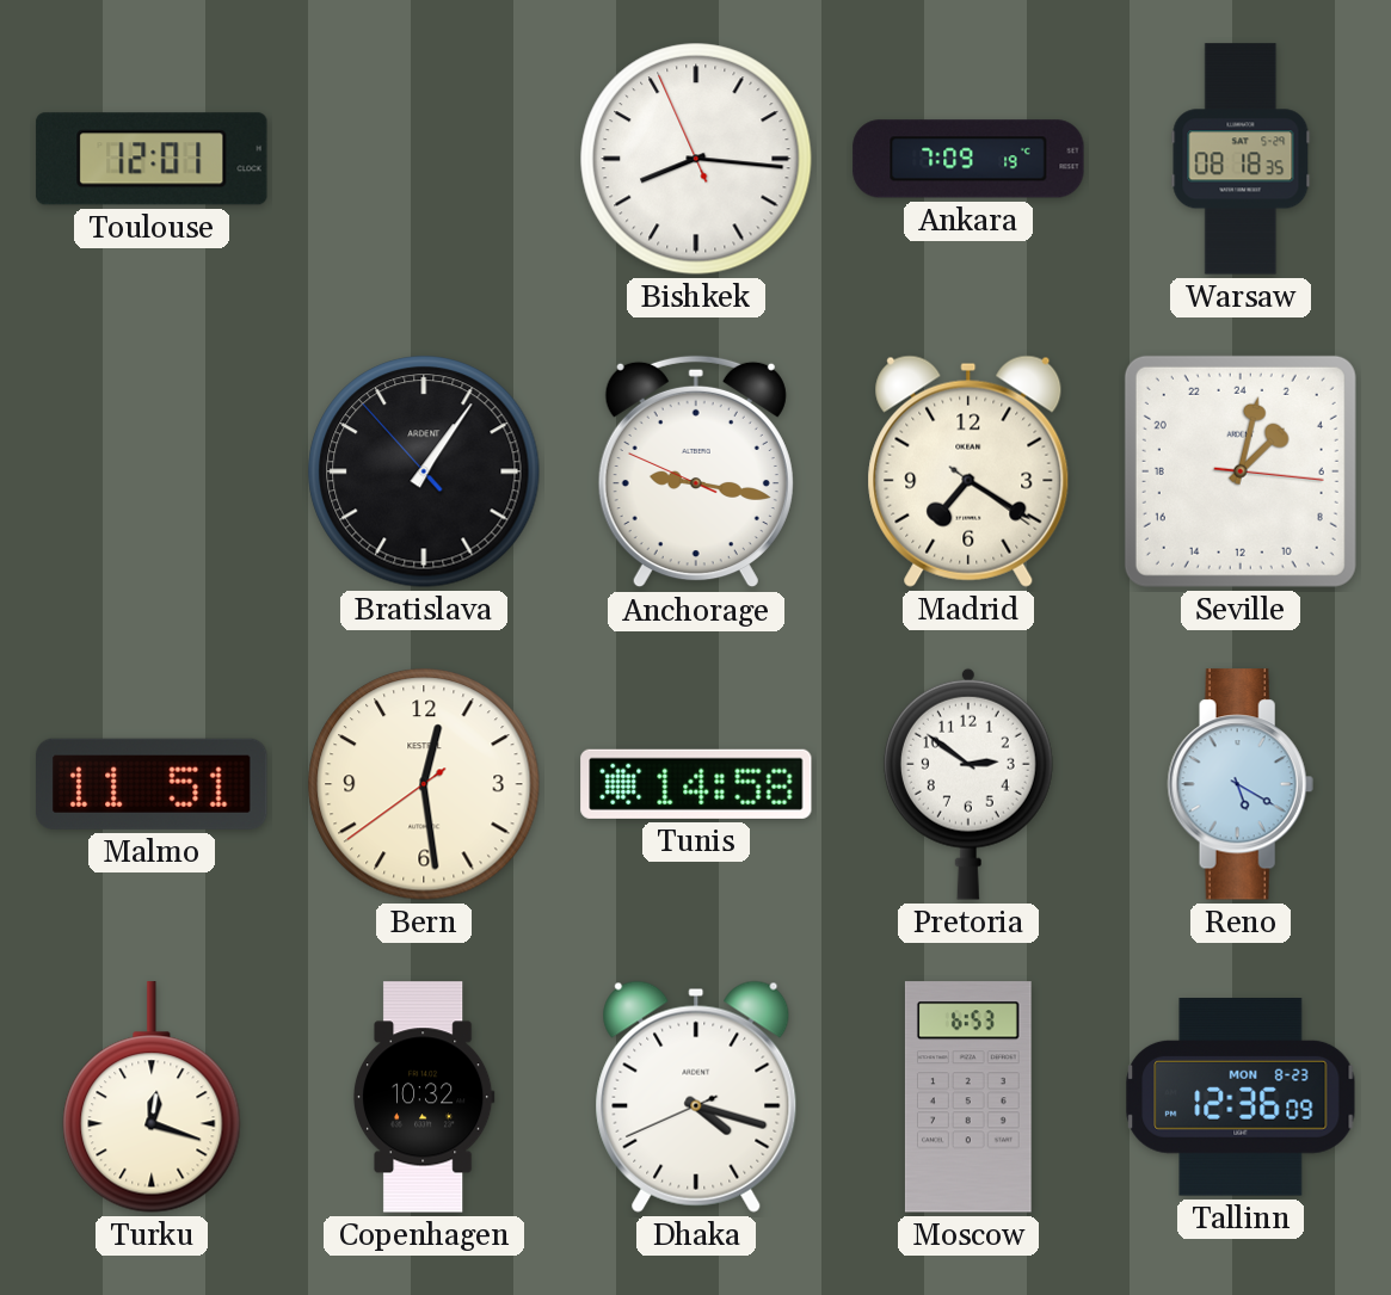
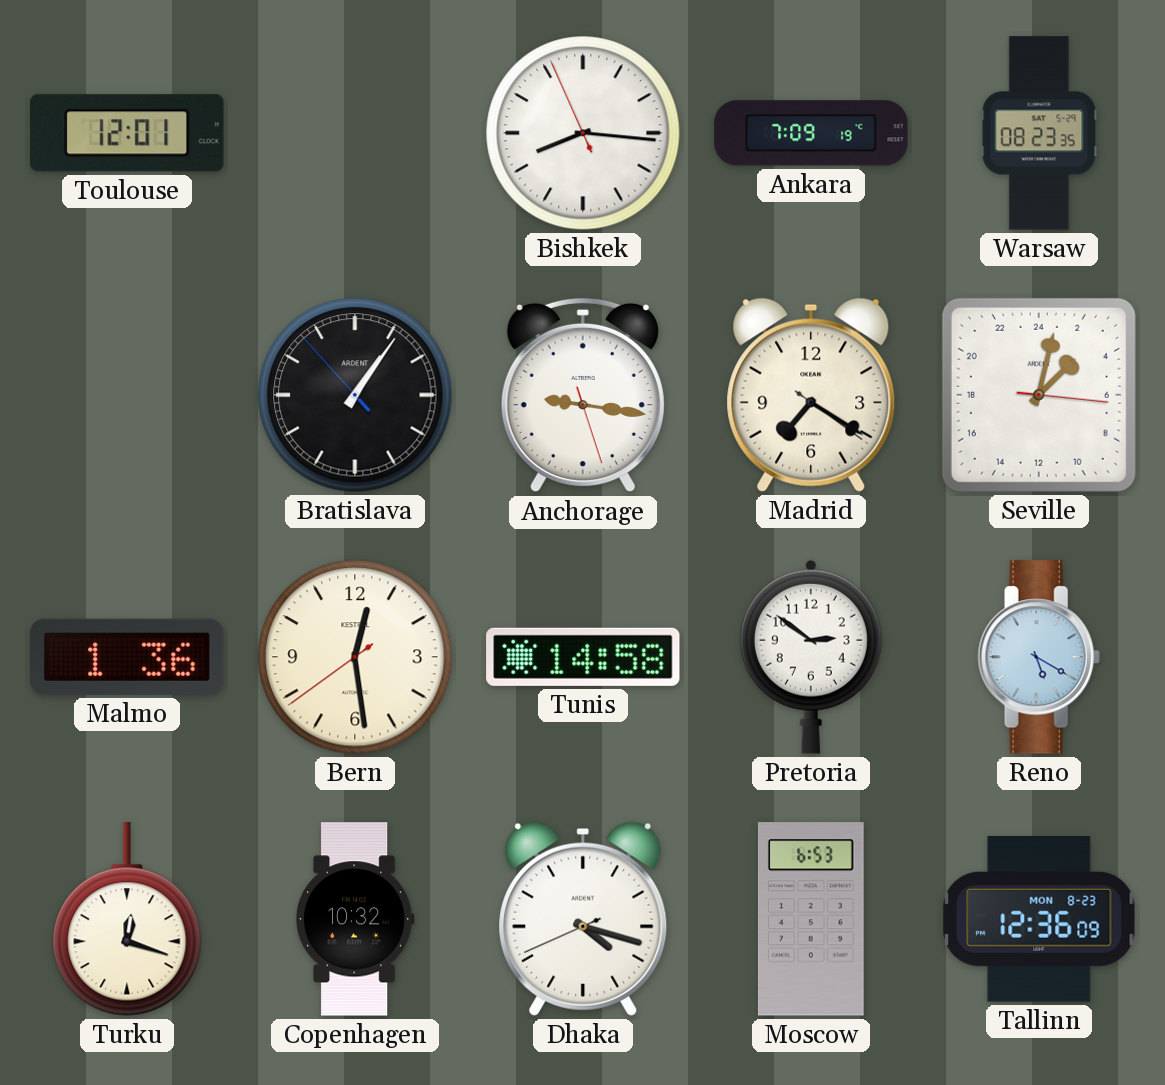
Warsaw: 08:18 -> 08:23
Anchorage: 9:16:49 -> 9:16:27
Malmo: 11:51 -> 1:36
